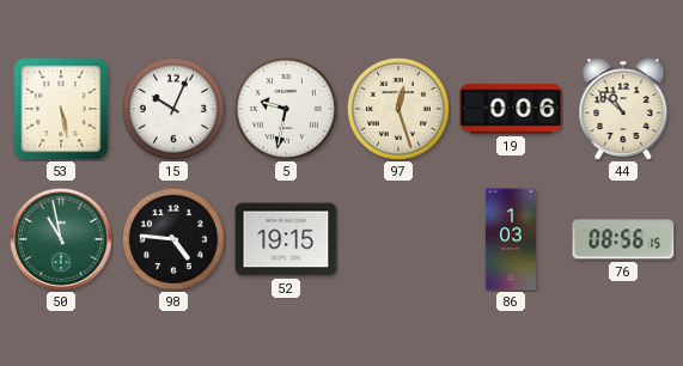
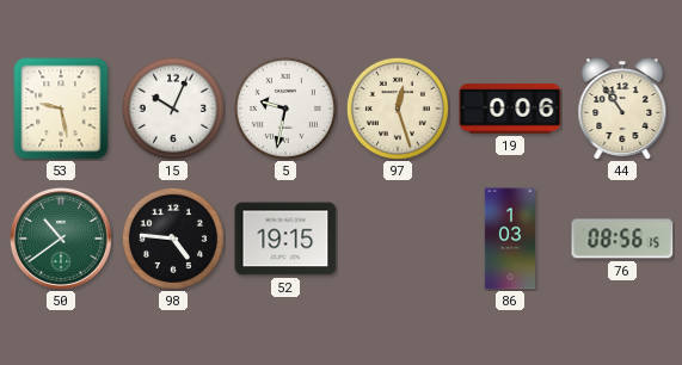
53: 5:28 -> 9:28
44: 10:52 -> 10:54
50: 10:58 -> 10:39
